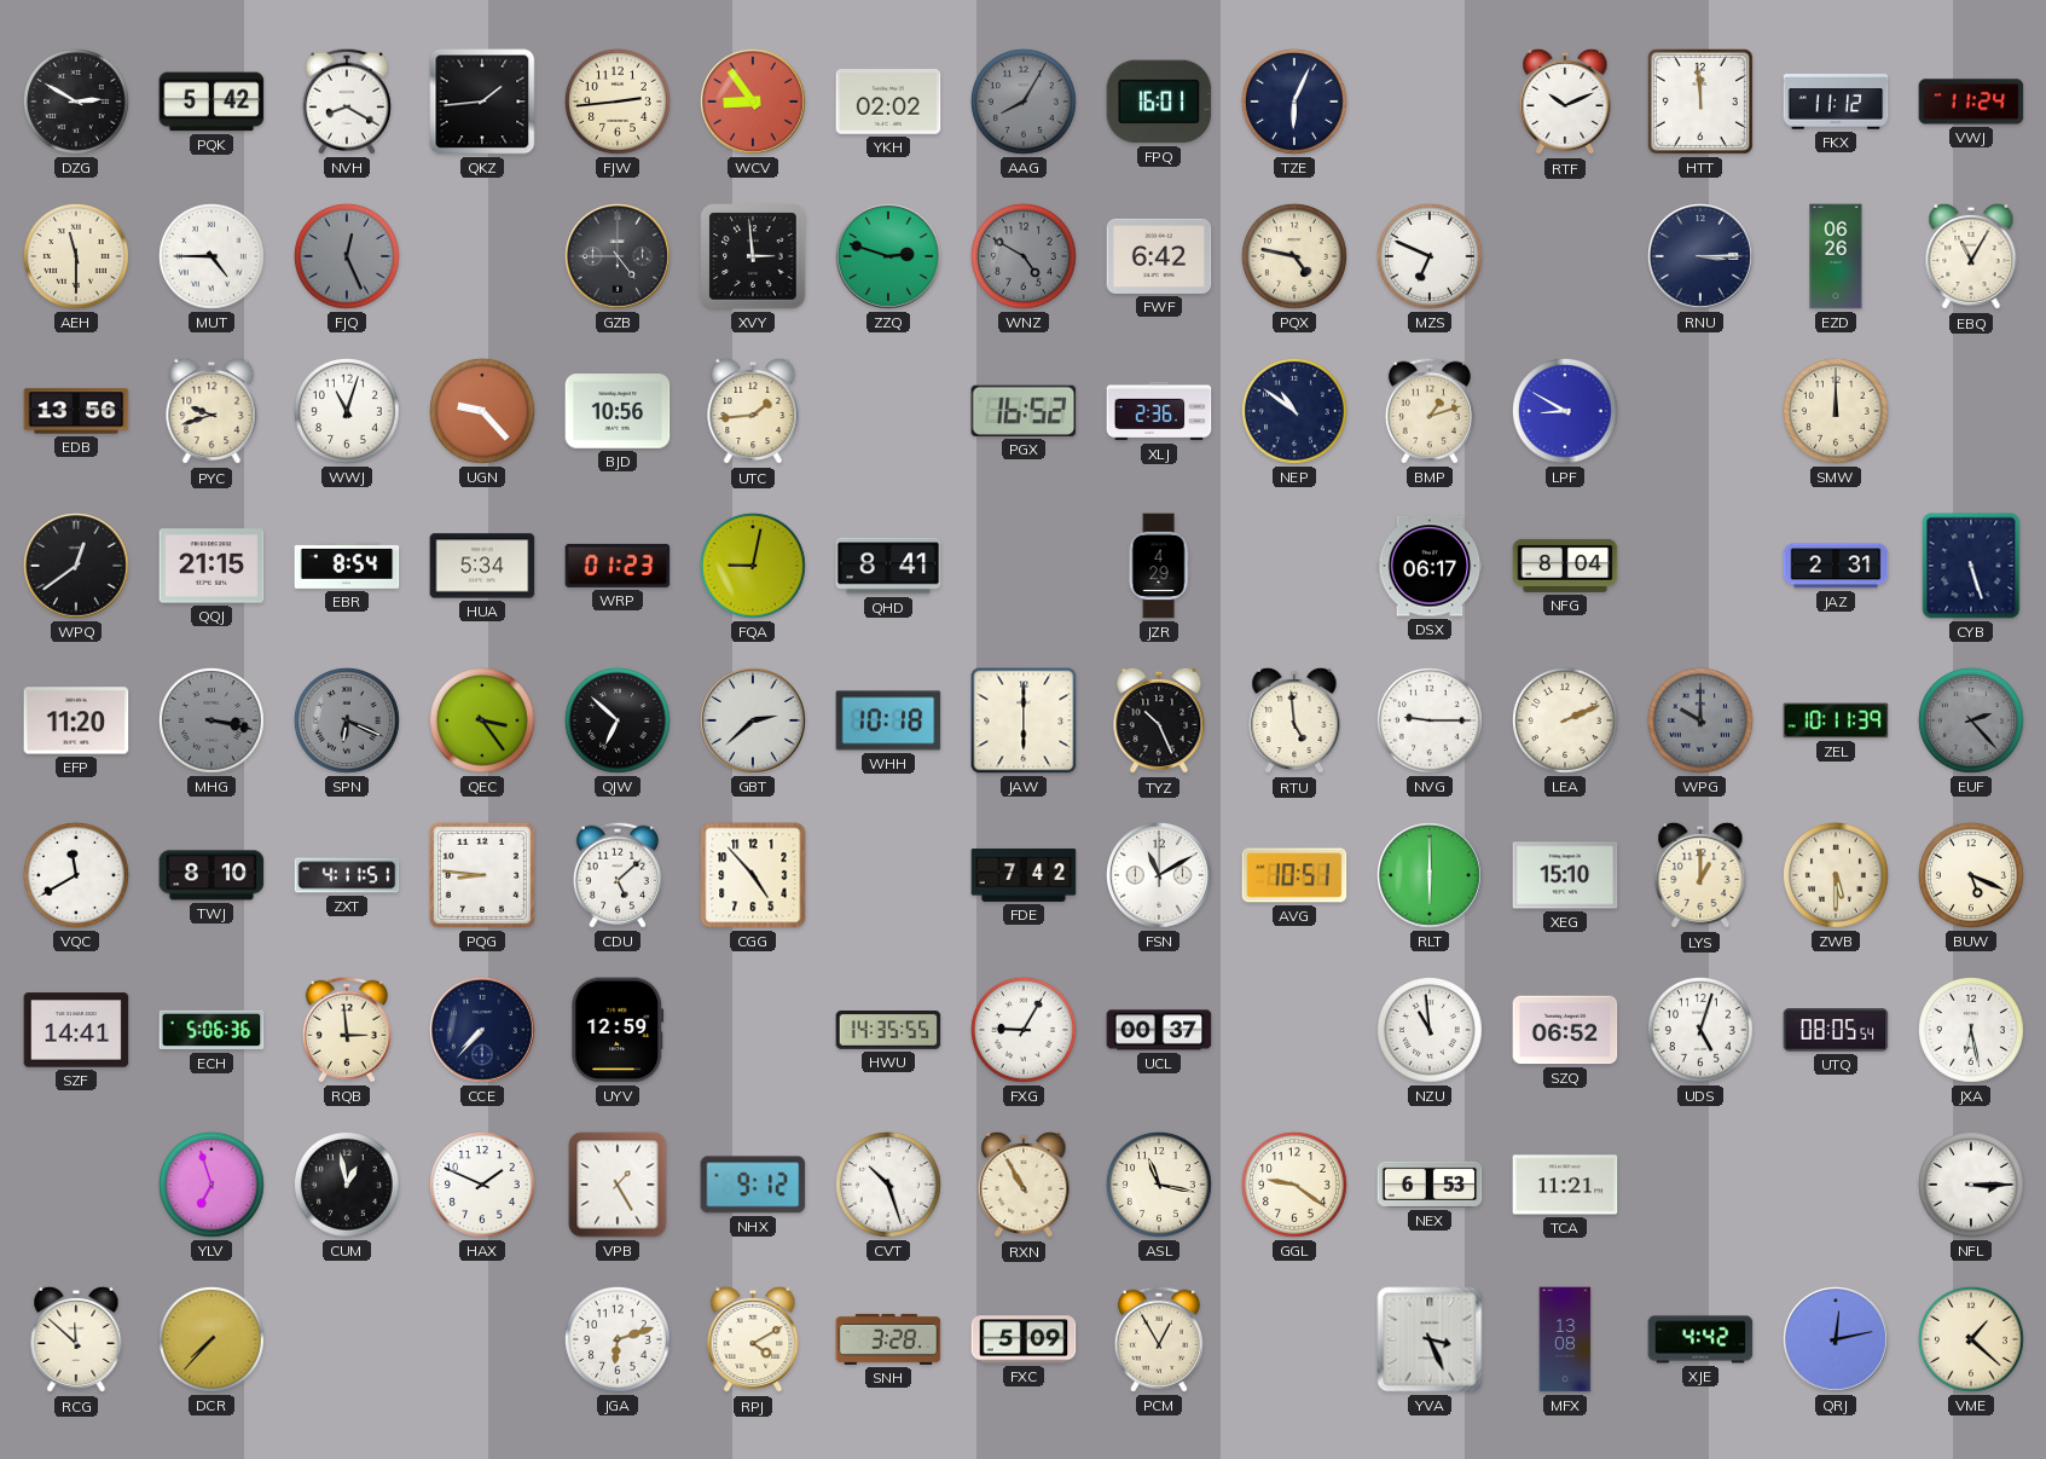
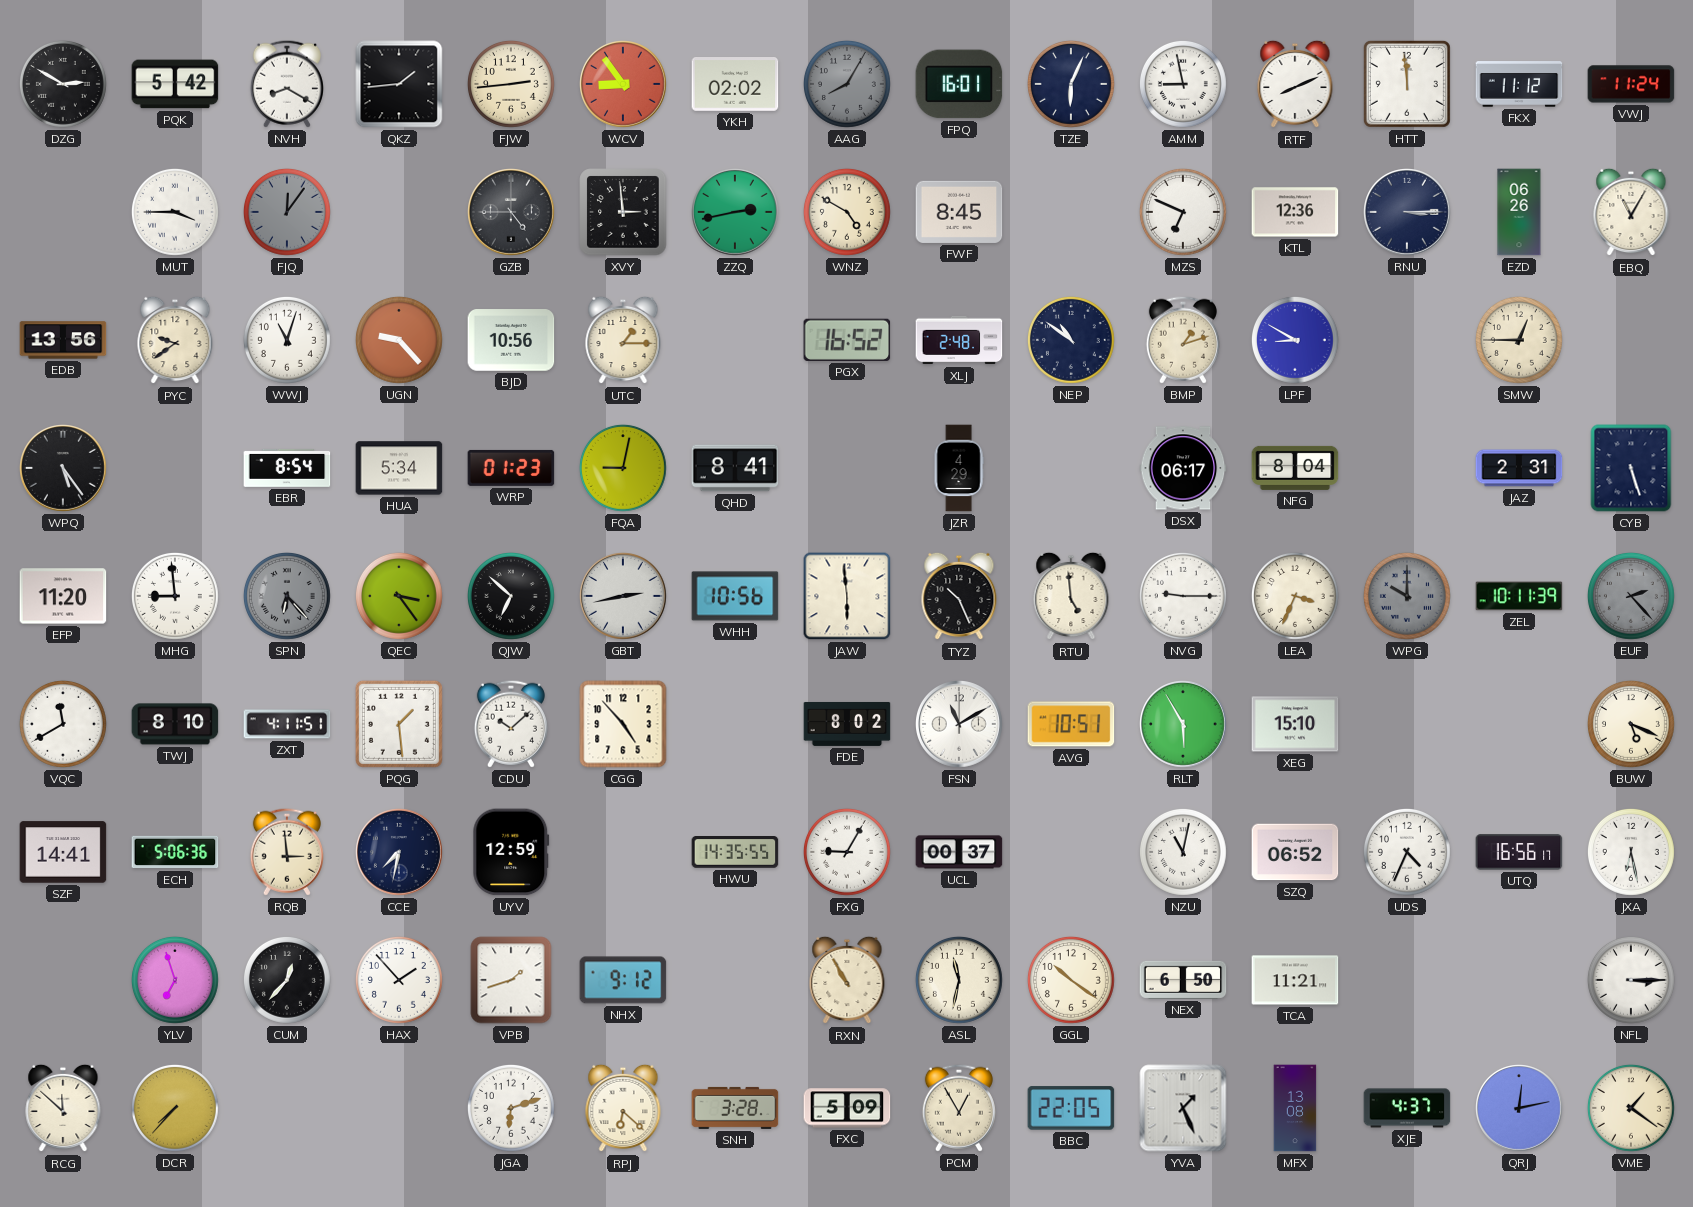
AMM: none -> 8:58
RTF: 10:11 -> 8:11
AEH: 11:30 -> none
MUT: 4:45 -> 3:45
FJQ: 12:26 -> 12:06
ZZQ: 2:48 -> 2:43
WNZ dial: grey -> cream
FWF: 6:42 -> 8:45
PQX: 4:47 -> none
KTL: none -> 12:36
PYC: 9:42 -> 9:39
UTC: 1:44 -> 1:15
XLJ: 2:36 -> 2:48
SMW: 12:00 -> 12:45
WPQ: 12:39 -> 5:24
QQJ: 21:15 -> none
MHG: 3:17 -> 8:59
MHG dial: grey -> white
SPN: 6:19 -> 6:23
GBT: 2:38 -> 2:43
WHH: 10:18 -> 10:56
JAW: 6:00 -> 5:59
LEA: 2:11 -> 3:34
PQG: 8:46 -> 1:29
CDU: 5:08 -> 10:08
FDE: 7:42 -> 8:02
RLT: 6:00 -> 5:55
LYS: 1:00 -> none
ZWB: 5:30 -> none
CCE: 7:37 -> 7:32
NZU: 10:59 -> 11:02
UDS: 5:03 -> 4:34
UTQ: 08:05 -> 16:56
CUM: 12:58 -> 12:37
HAX: 1:49 -> 1:53
VPB: 1:25 -> 1:42
CVT: 10:27 -> none
ASL: 11:17 -> 11:32
GGL: 9:21 -> 10:21
NEX: 6:53 -> 6:50
RPJ: 4:10 -> 6:22
BBC: none -> 22:05
YVA: 3:26 -> 1:26
XJE: 4:42 -> 4:37
VME: 1:22 -> 1:21
